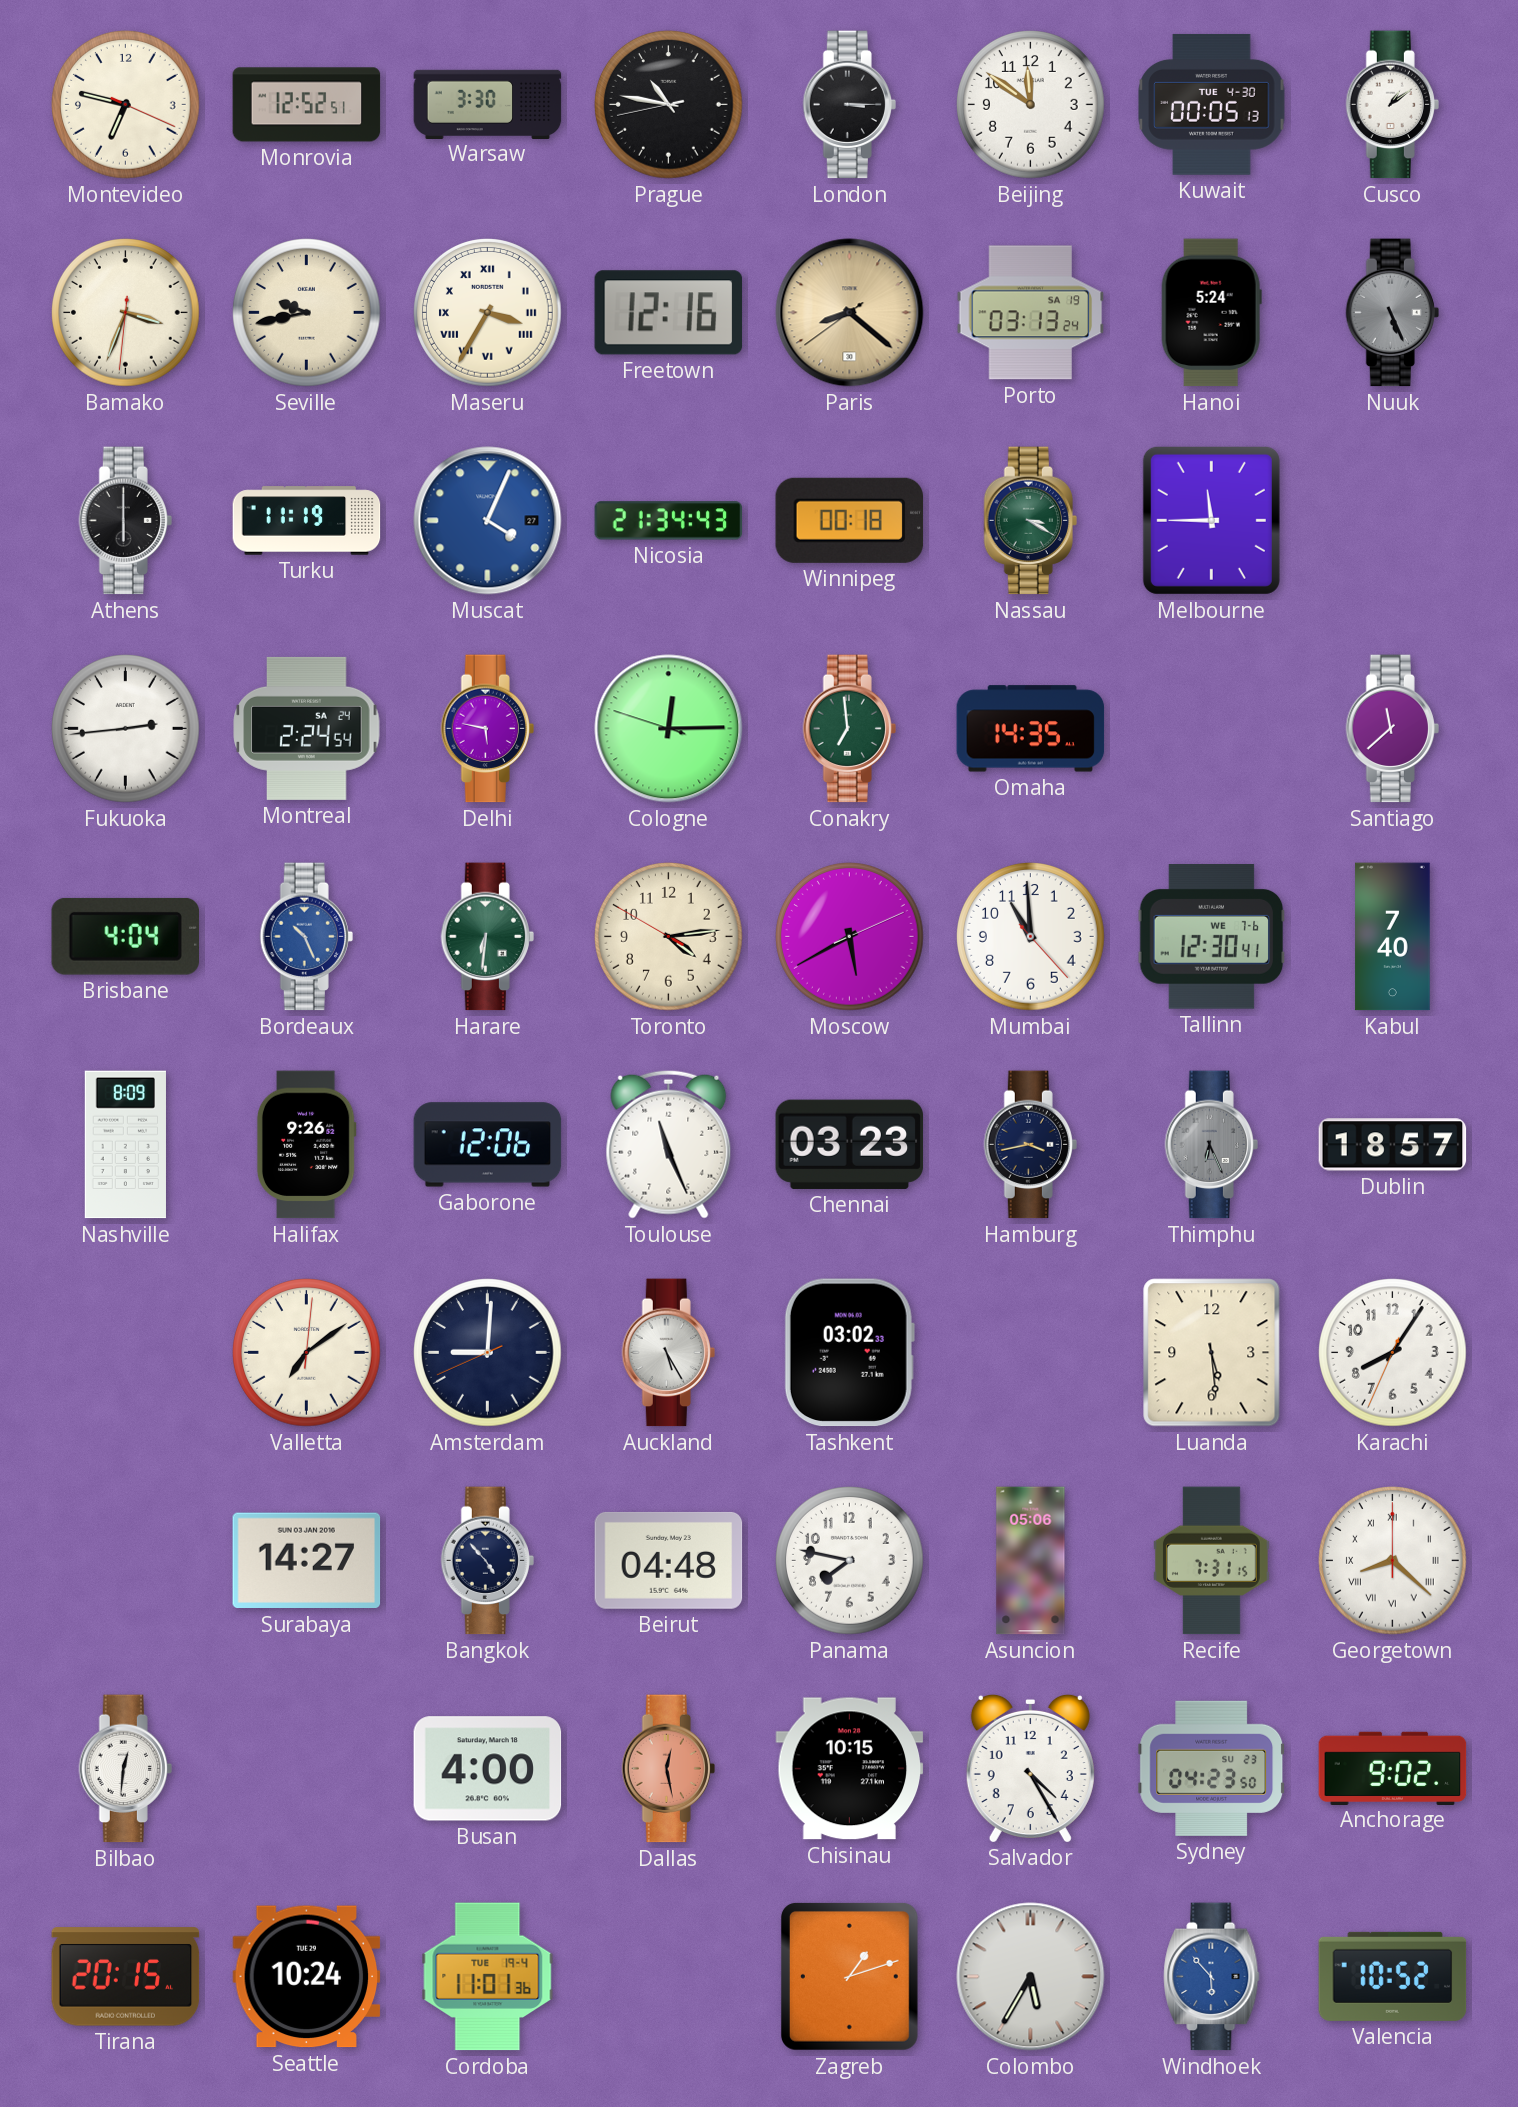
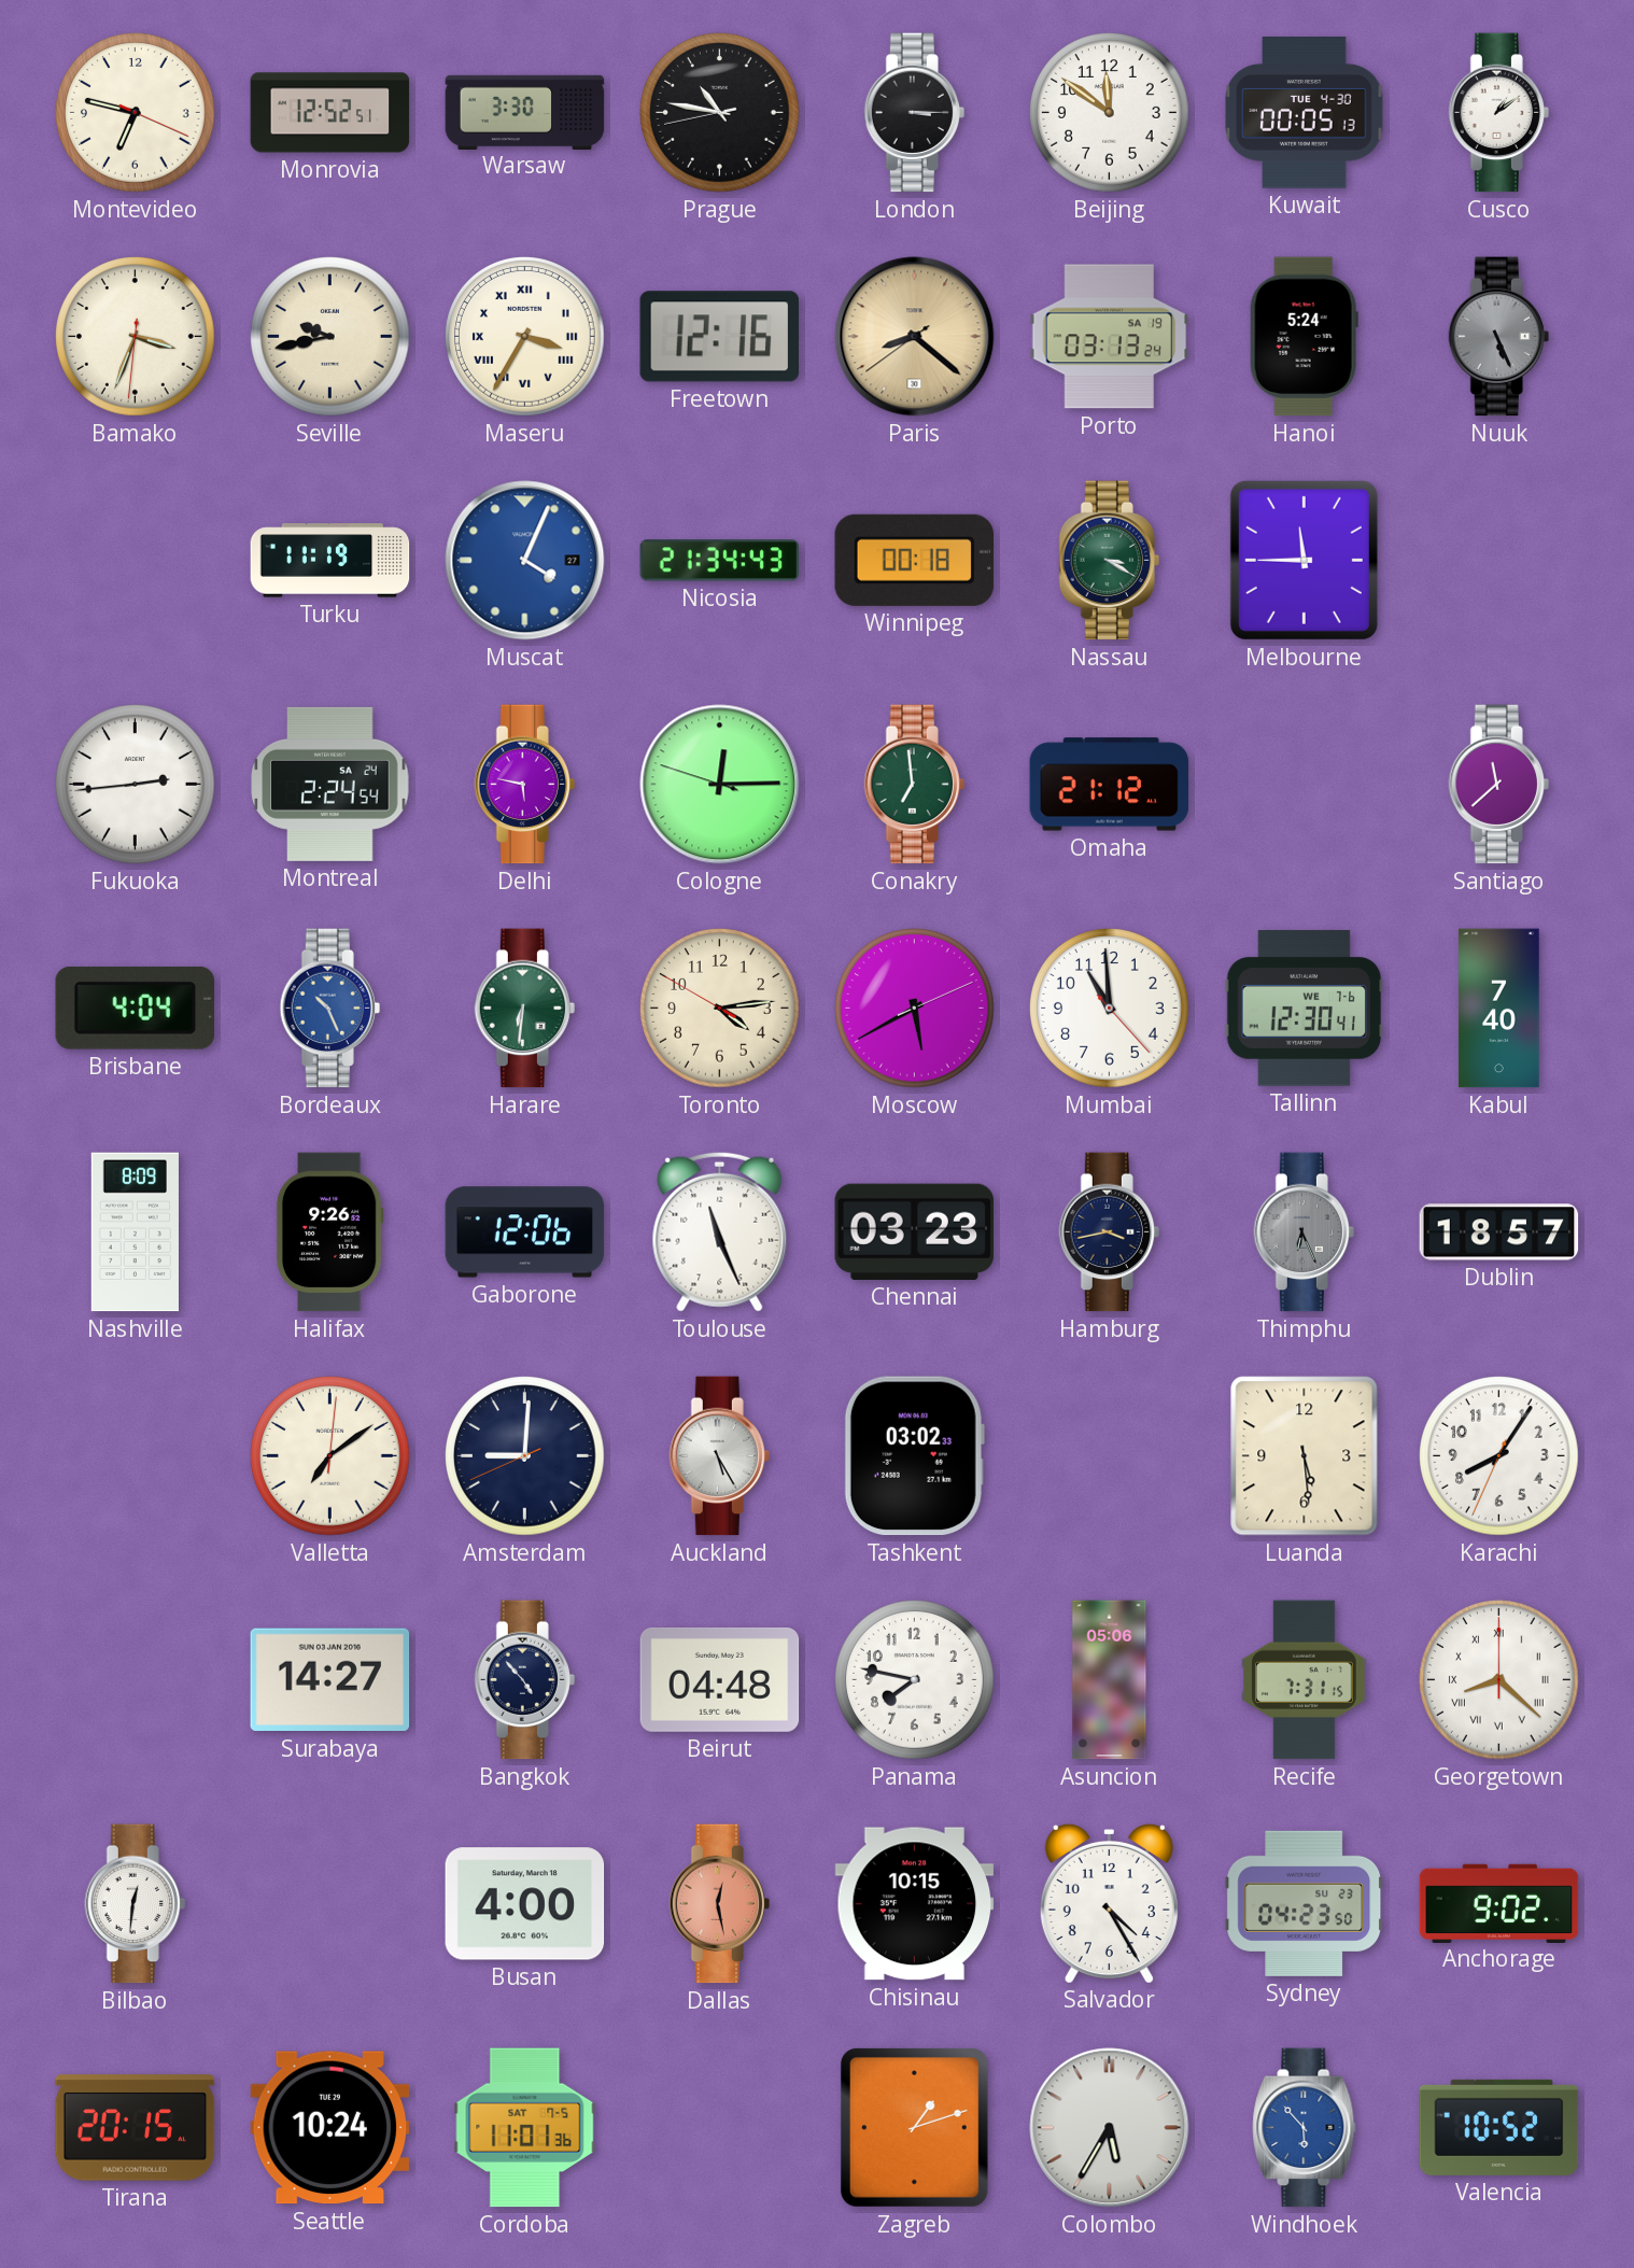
Athens: 6:00 -> none
Omaha: 14:35 -> 21:12
Cordoba date: TUE 19-4 -> SAT 7-5
